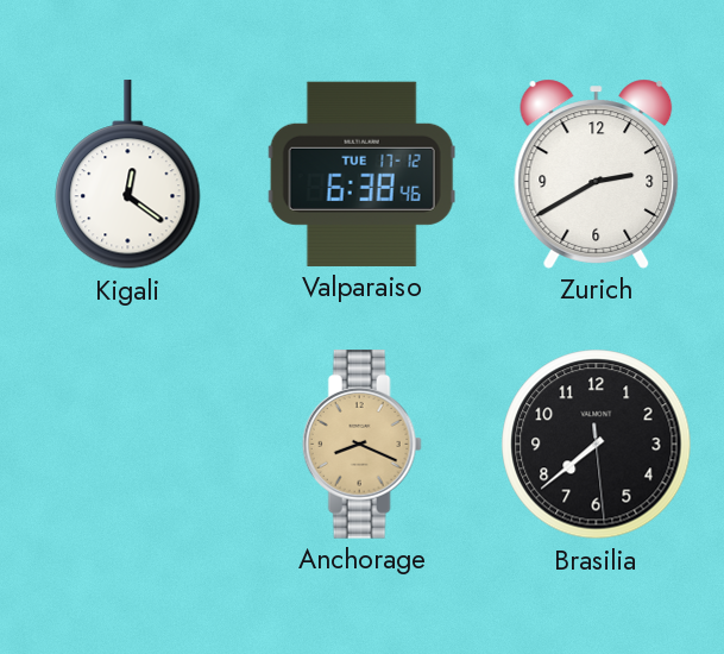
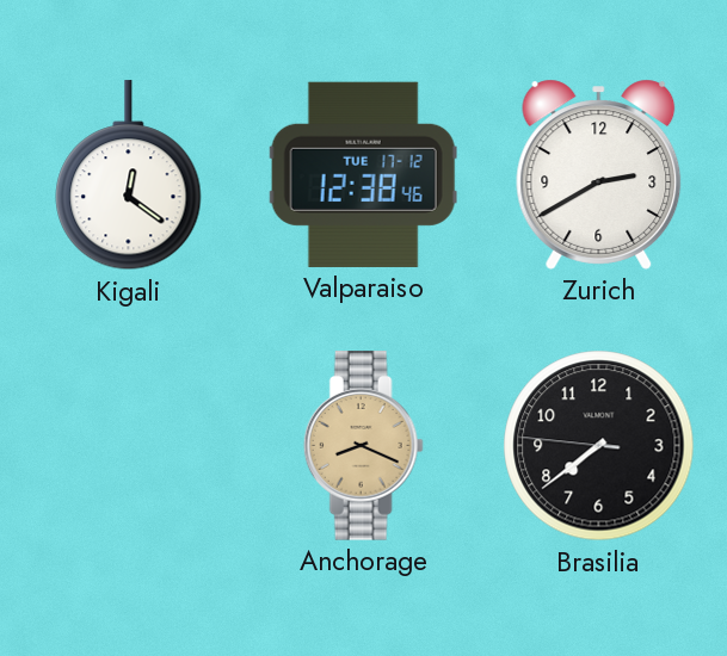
Valparaiso: 6:38 -> 12:38
Brasilia: 7:38:29 -> 7:38:46
